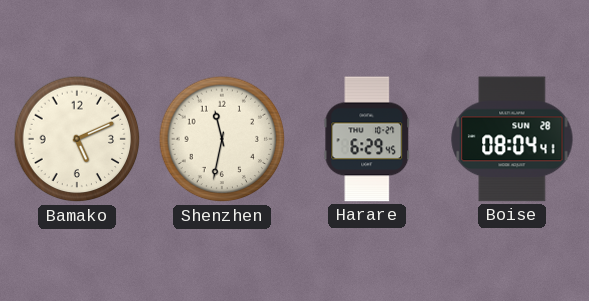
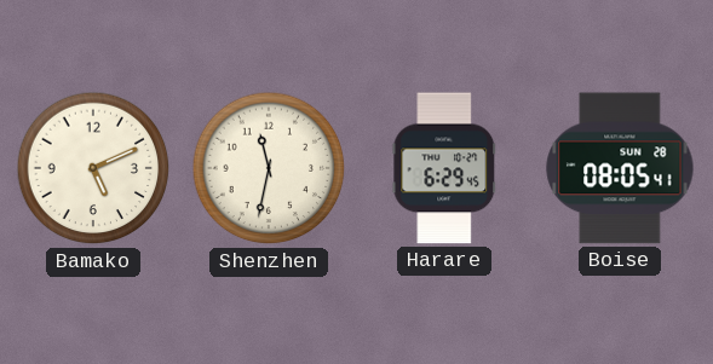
Boise: 08:04 -> 08:05
